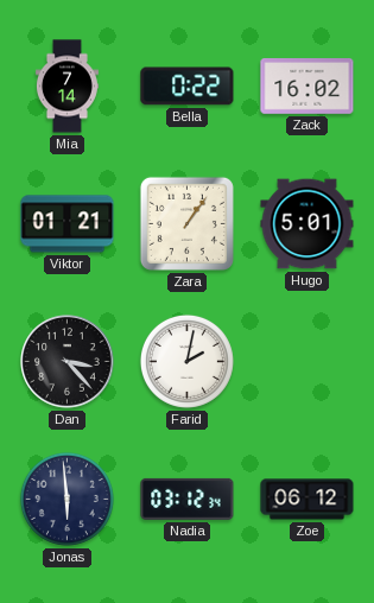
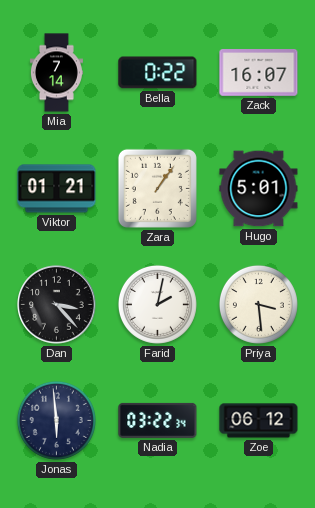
Zack: 16:02 -> 16:07
Priya: none -> 3:29
Nadia: 03:12 -> 03:22
